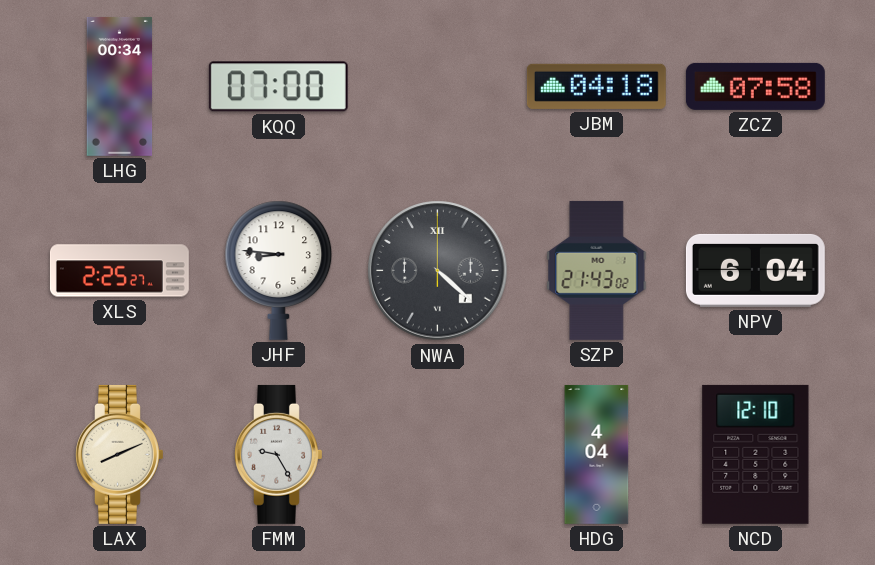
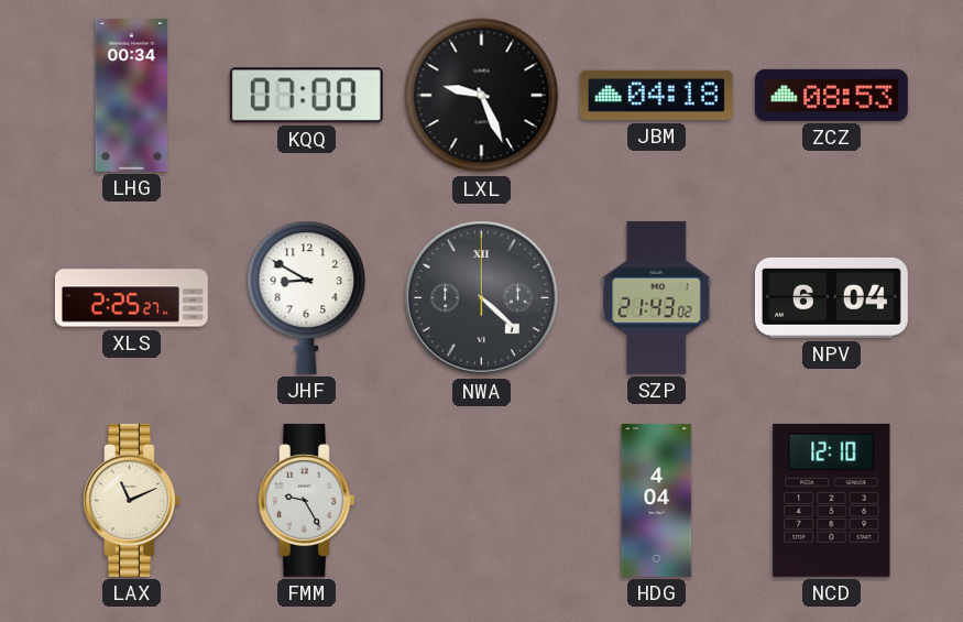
LXL: none -> 9:26
ZCZ: 07:58 -> 08:53
JHF: 8:46 -> 8:50
LAX: 8:11 -> 11:11
